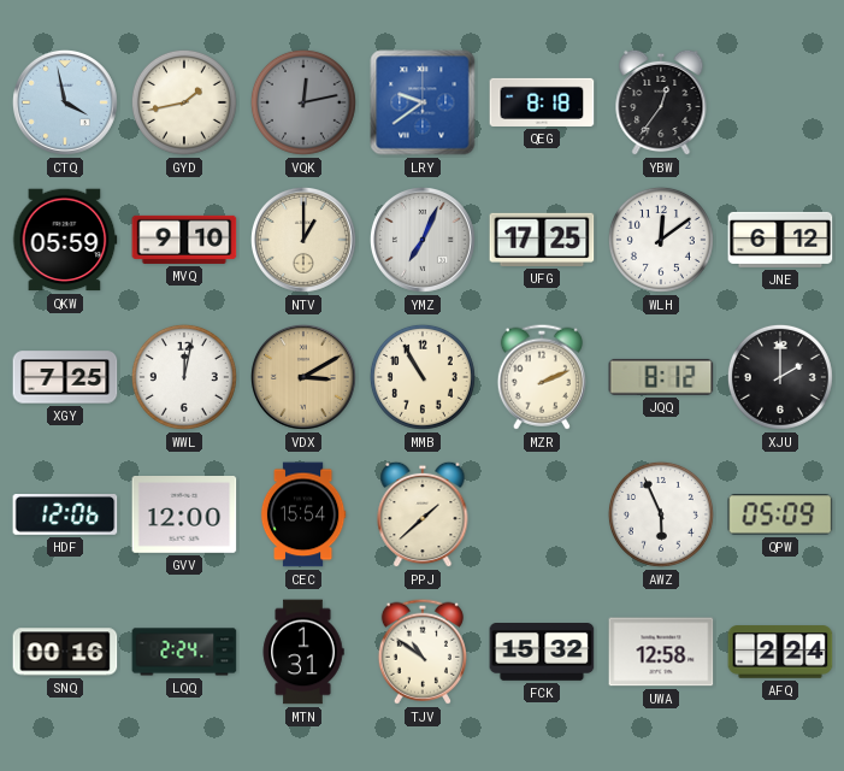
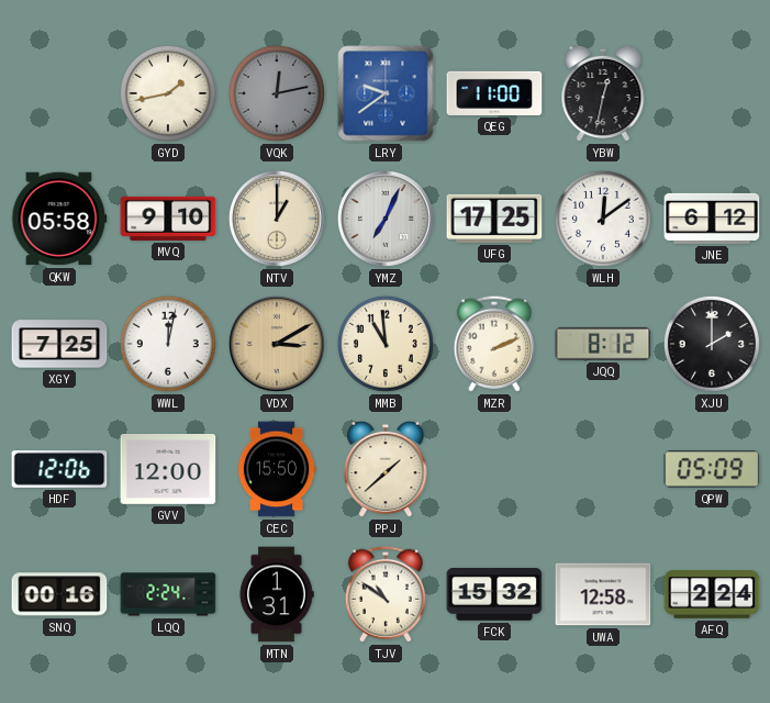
CTQ: 3:58 -> none
QEG: 8:18 -> 11:00
YBW: 12:36 -> 12:32
QKW: 05:59 -> 05:58
MMB: 10:55 -> 10:59
CEC: 15:54 -> 15:50
AWZ: 5:56 -> none
